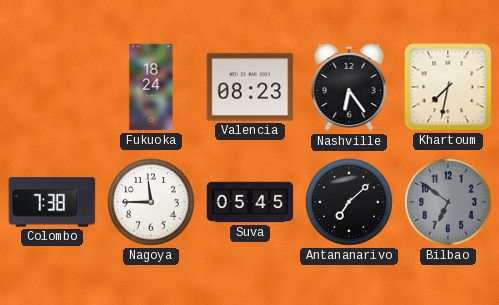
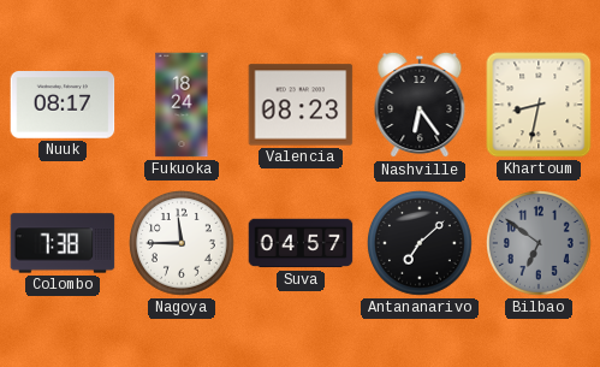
Nuuk: none -> 08:17
Khartoum: 7:32 -> 8:32
Suva: 05:45 -> 04:57
